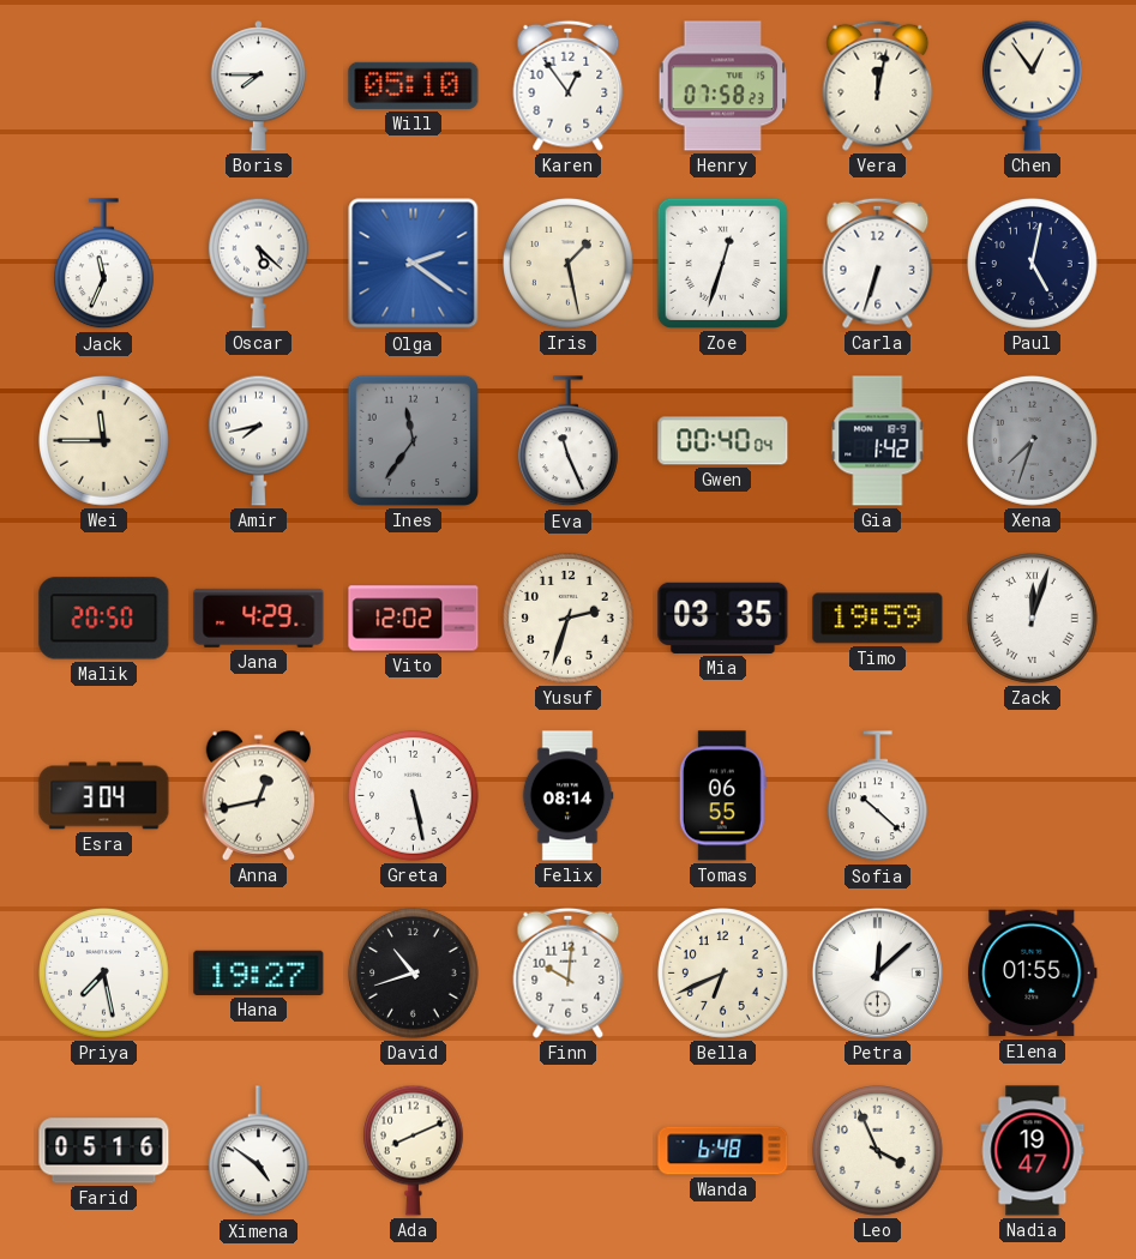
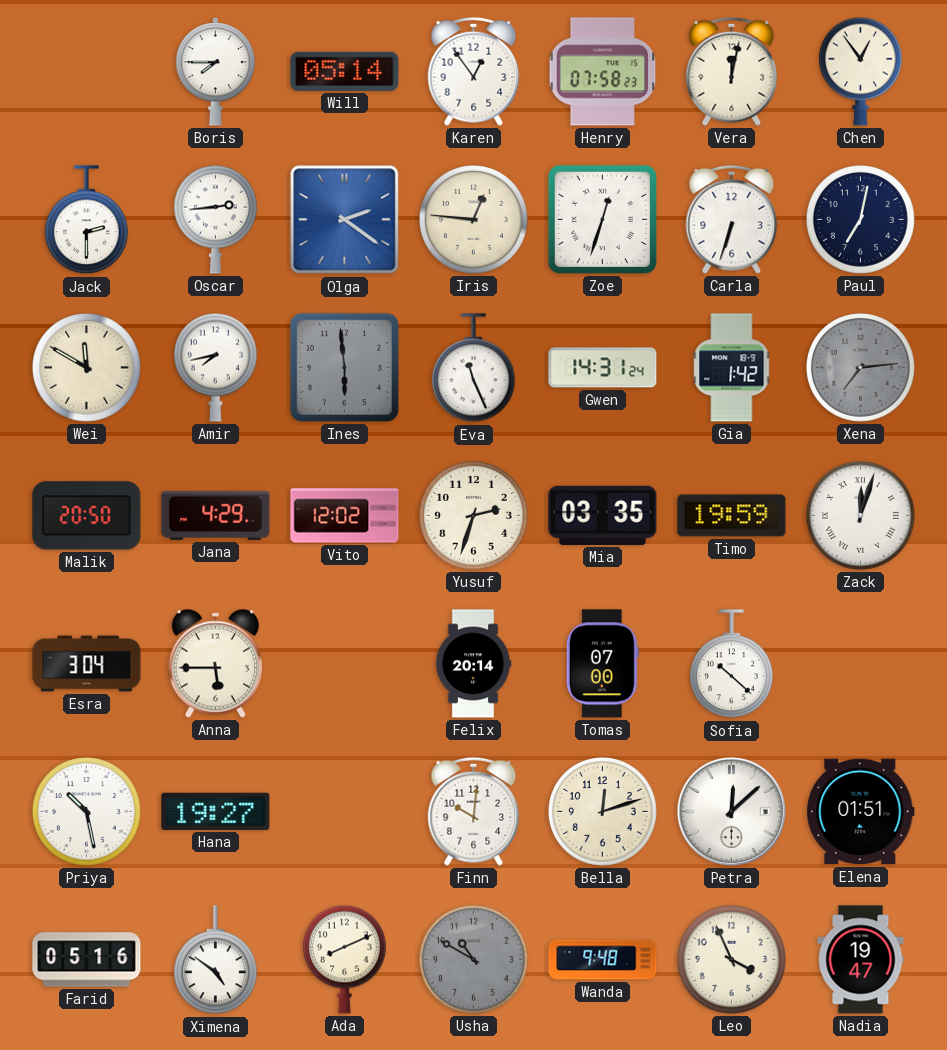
Will: 05:10 -> 05:14
Jack: 11:34 -> 2:30
Oscar: 5:22 -> 2:44
Iris: 1:28 -> 12:46
Paul: 5:02 -> 7:02
Wei: 11:45 -> 11:50
Ines: 11:36 -> 5:59
Gwen: 00:40 -> 14:31
Xena: 7:33 -> 7:14
Anna: 12:43 -> 5:45
Greta: 5:28 -> none
Felix: 08:14 -> 20:14
Tomas: 06:55 -> 07:00
Priya: 7:28 -> 10:28
David: 10:42 -> none
Bella: 6:41 -> 12:12
Elena: 01:55 -> 01:51
Usha: none -> 10:50
Wanda: 6:48 -> 9:48
